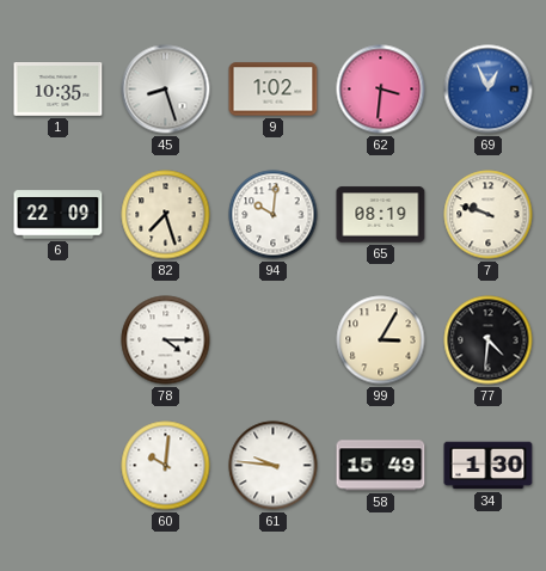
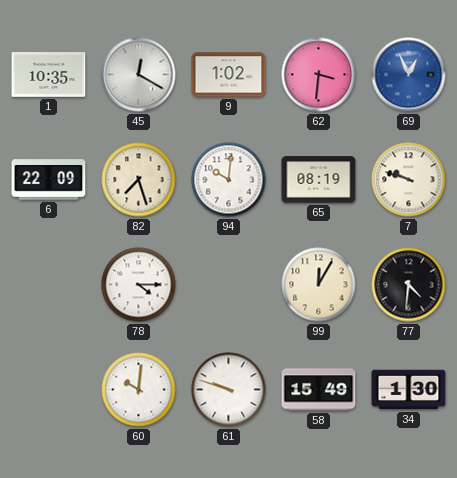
45: 8:27 -> 12:20
99: 3:05 -> 12:05
61: 9:46 -> 9:48
